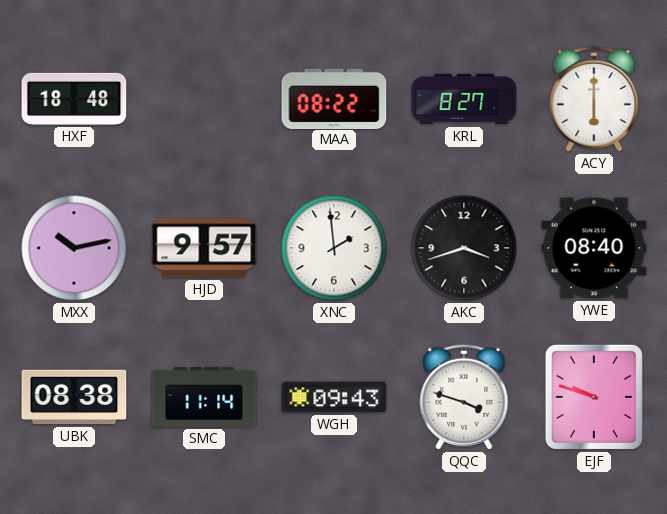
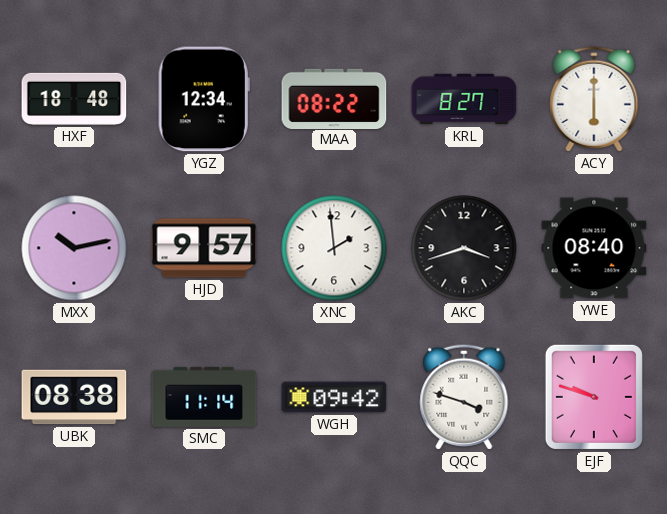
YGZ: none -> 12:34
WGH: 09:43 -> 09:42
